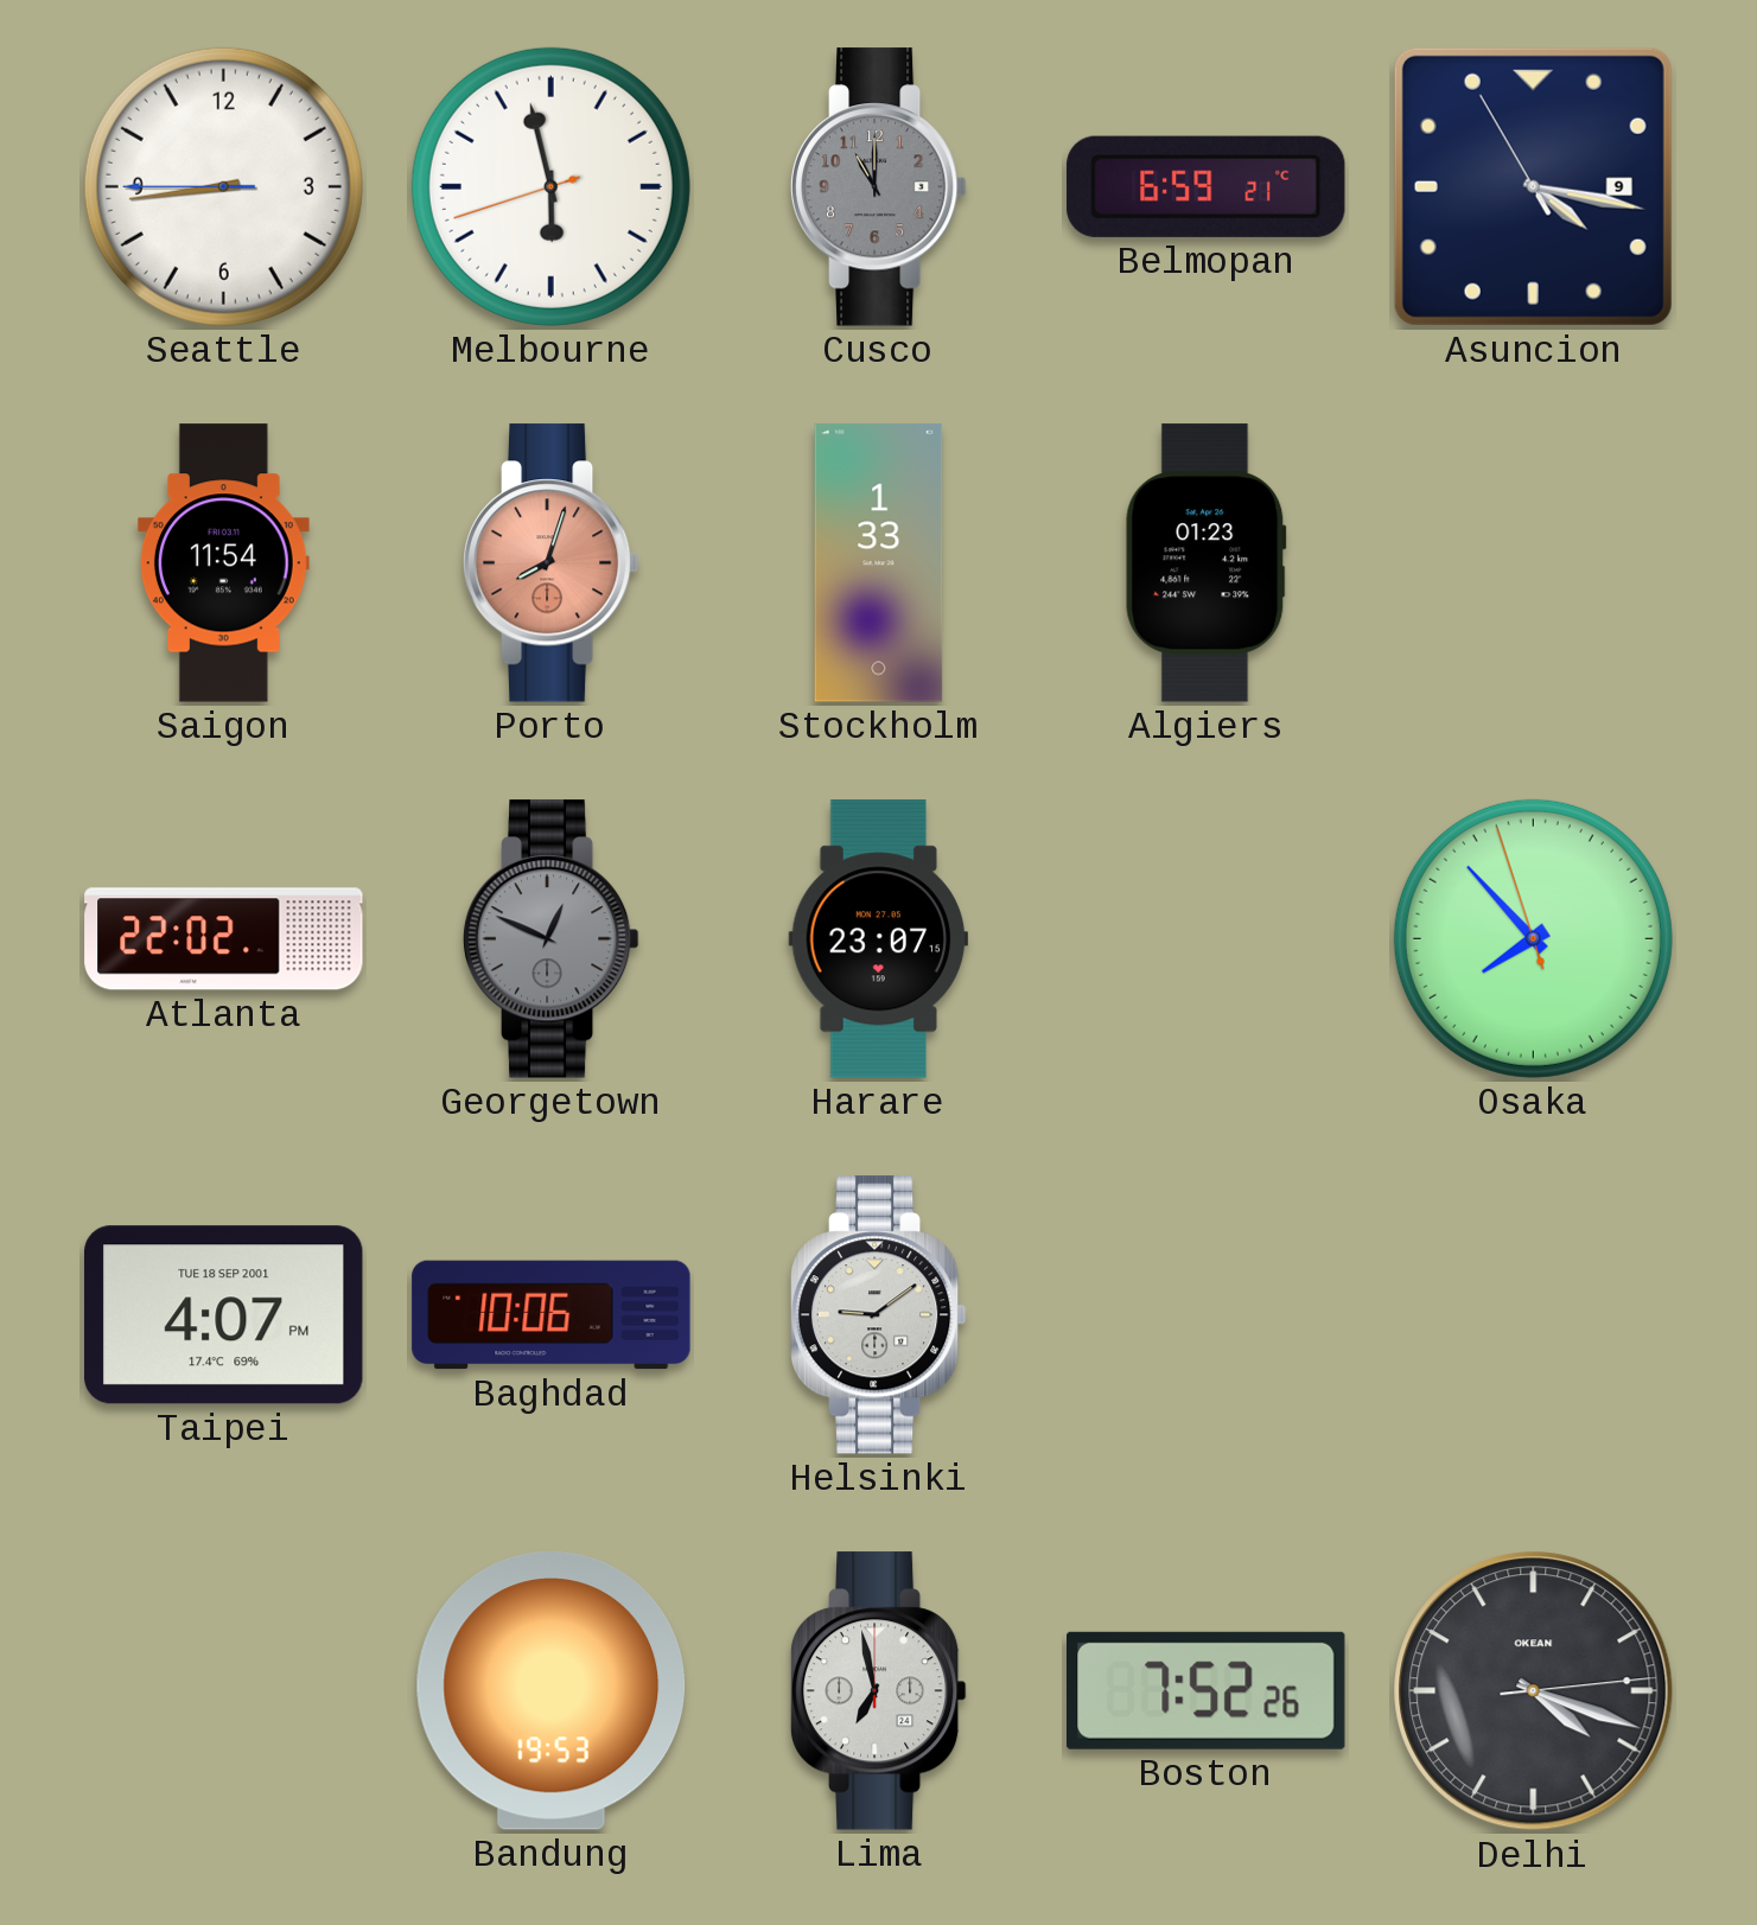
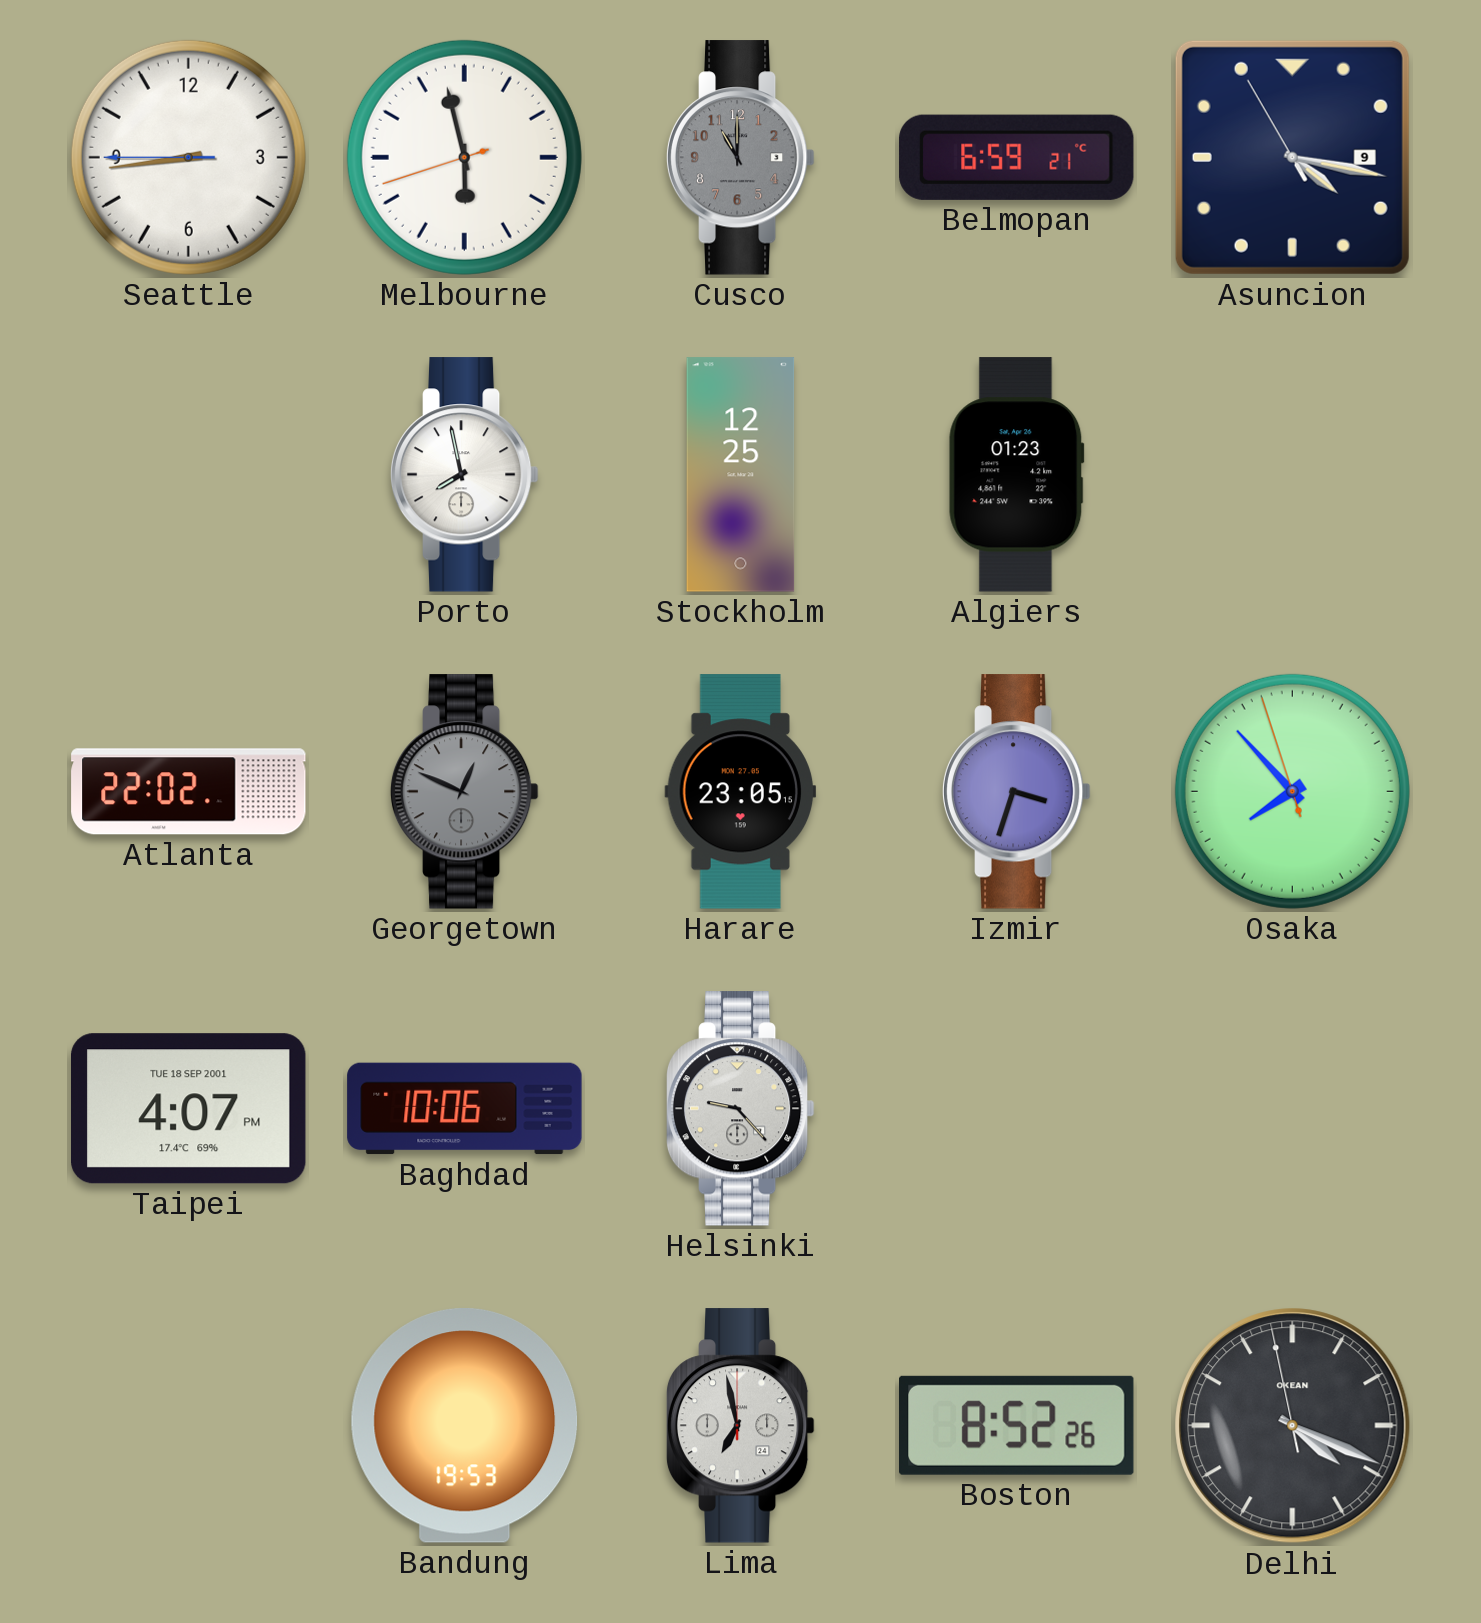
Saigon: 11:54 -> none
Porto: 8:03 -> 7:58
Porto dial: salmon -> white
Stockholm: 1:33 -> 12:25
Harare: 23:07 -> 23:05
Izmir: none -> 3:33
Helsinki: 9:09 -> 9:23
Boston: 7:52 -> 8:52
Delhi: 4:18:14 -> 4:18:58
